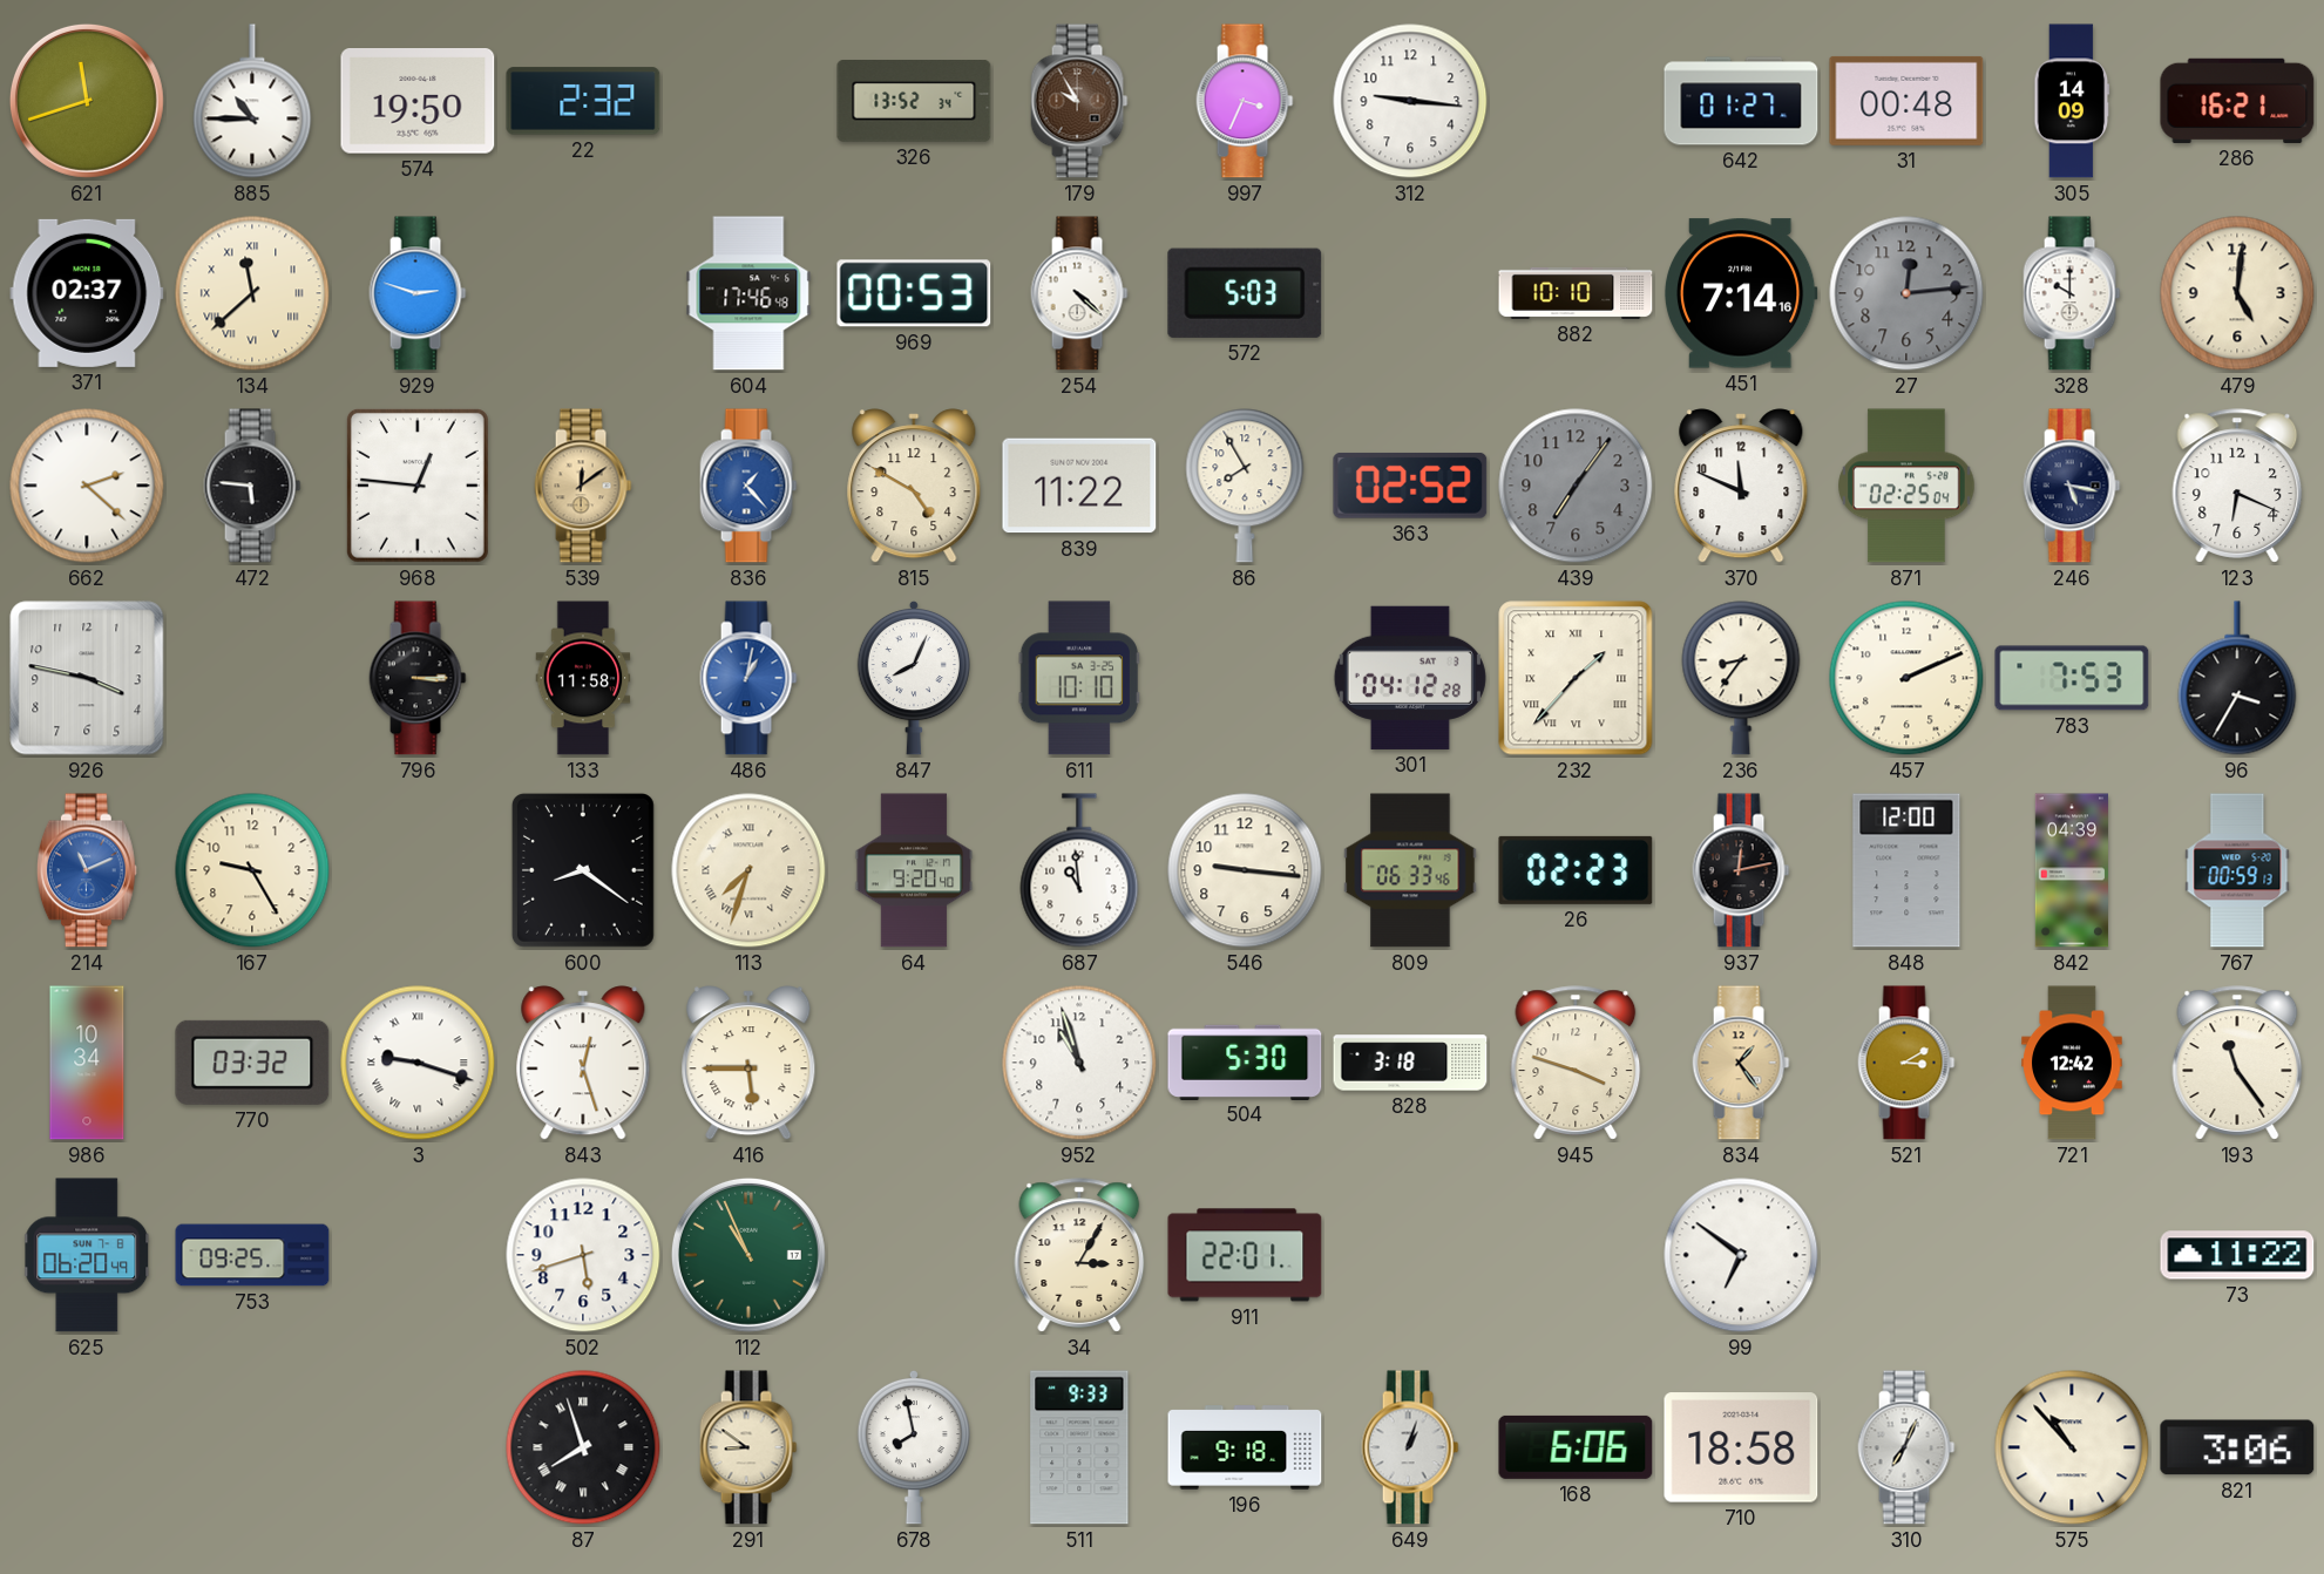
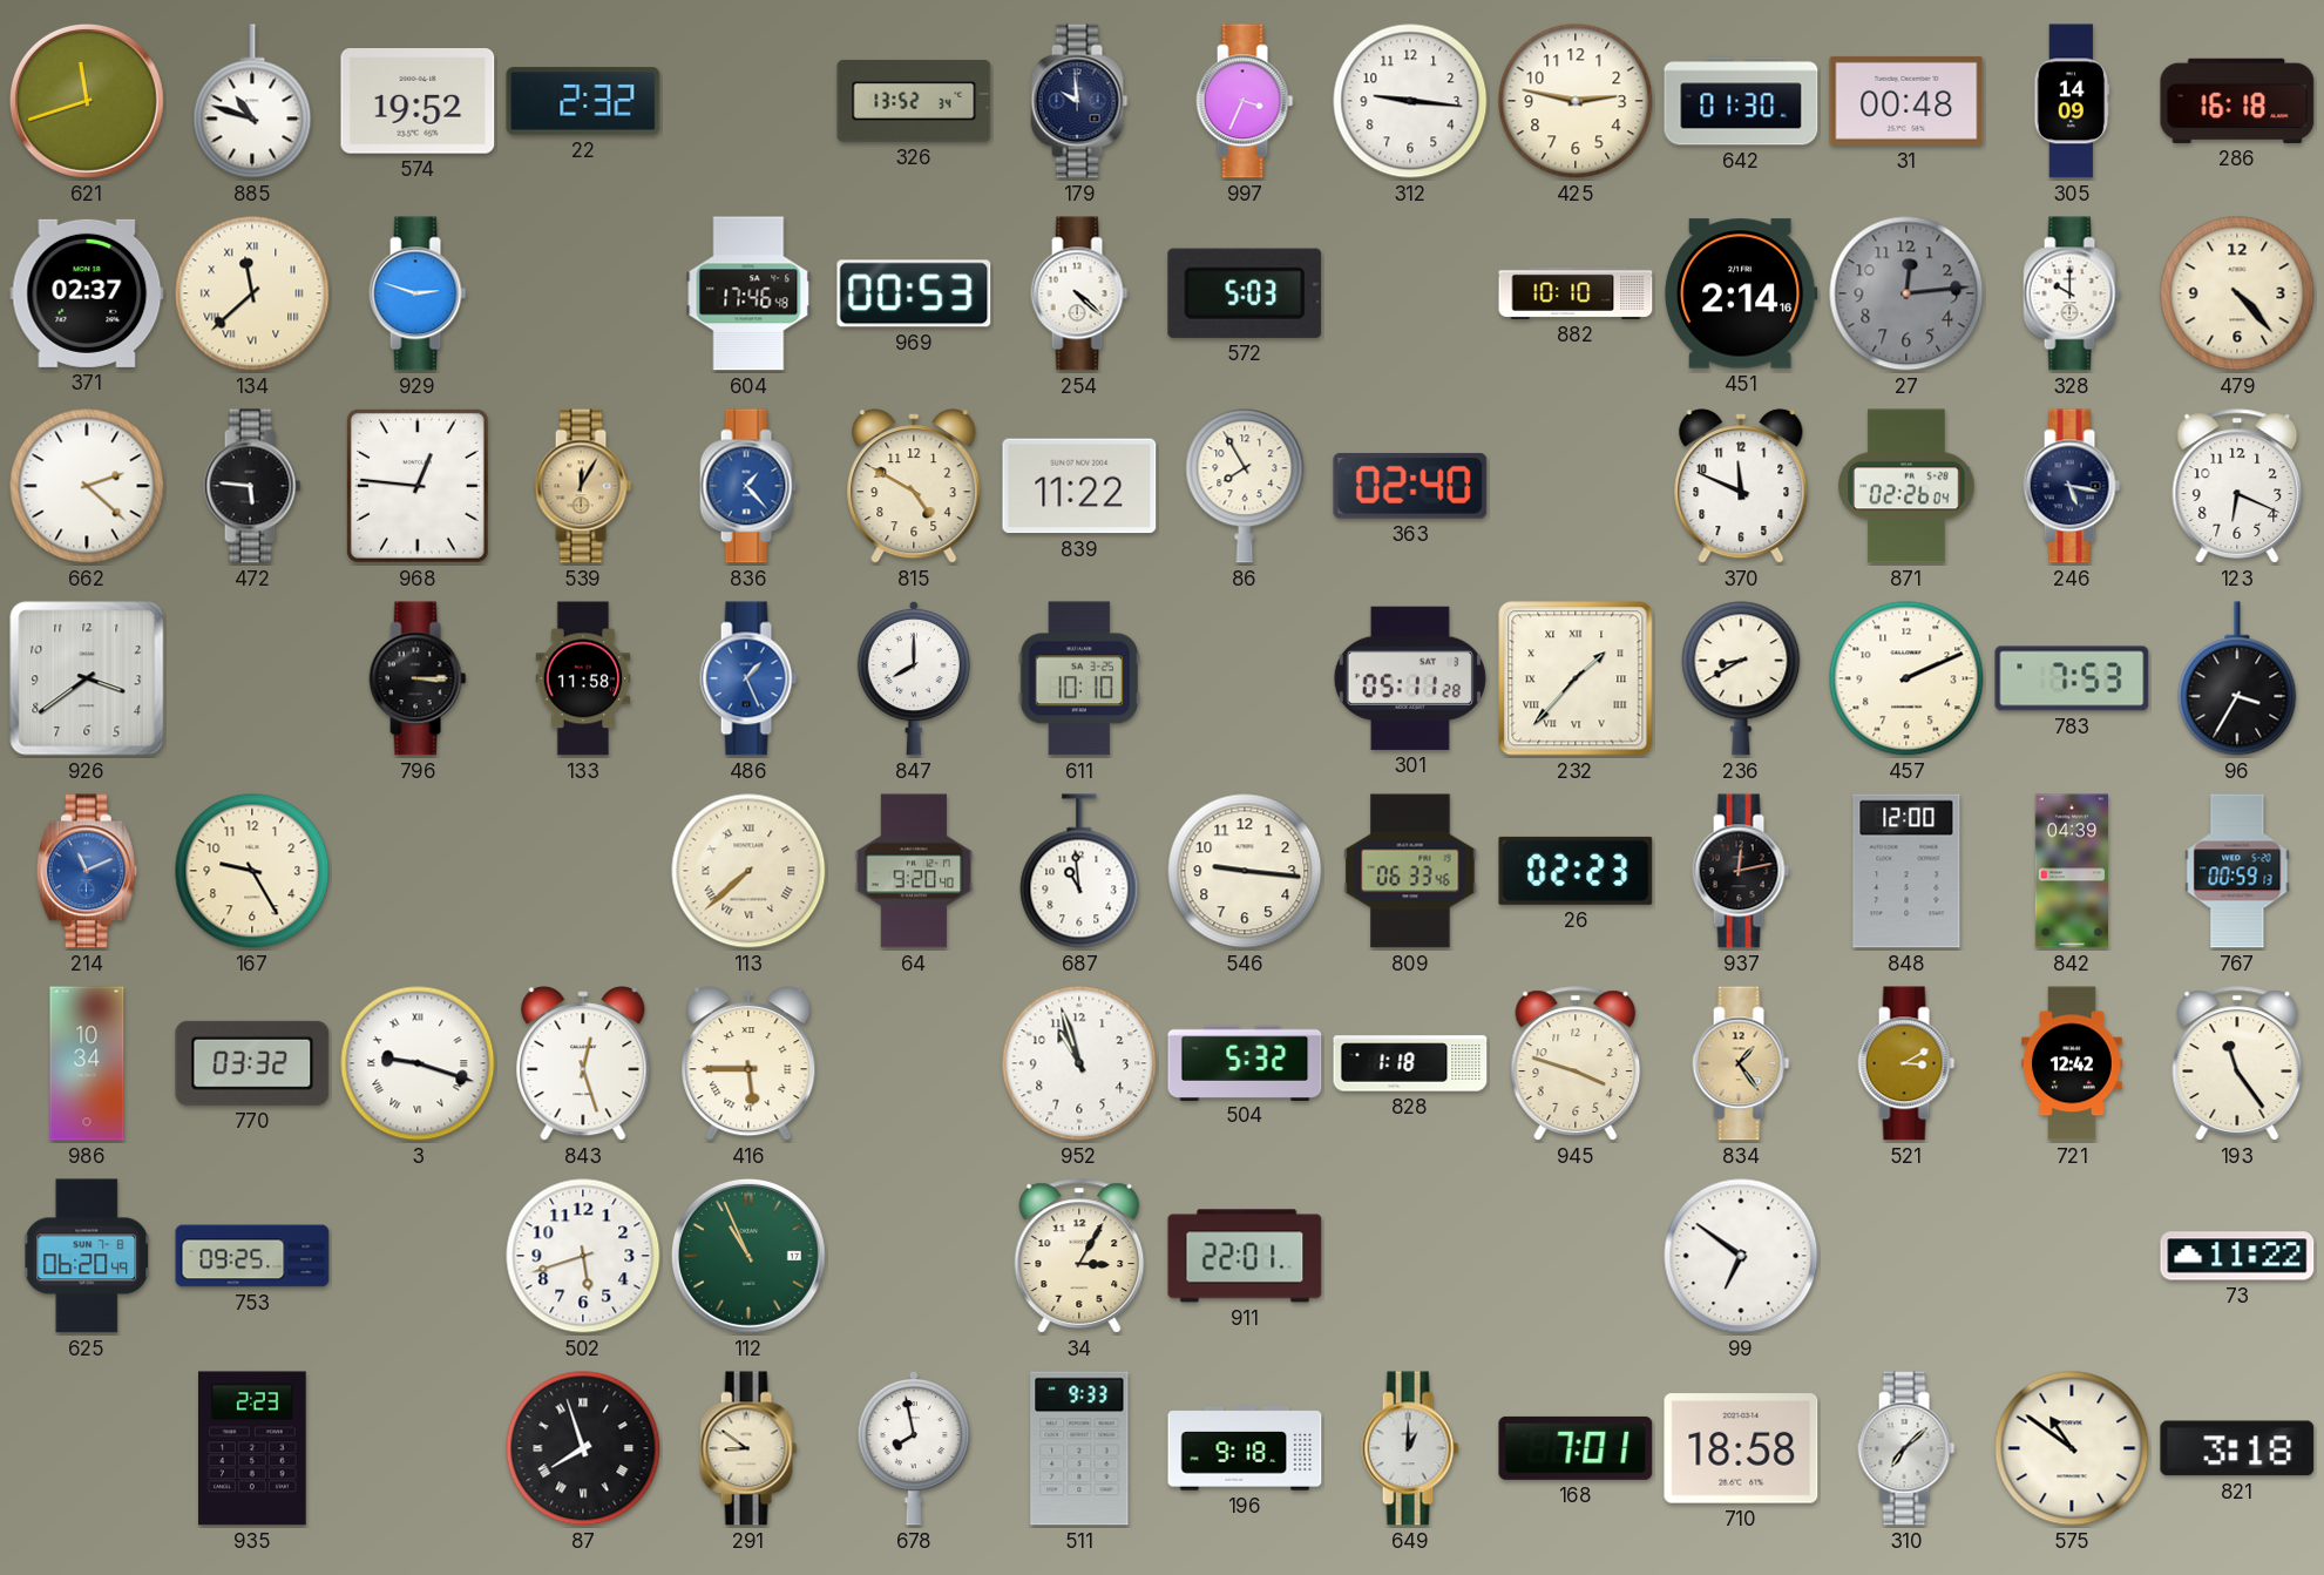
885: 10:45 -> 10:48
574: 19:50 -> 19:52
179: 9:55 -> 9:59
179 dial: brown -> navy
425: none -> 2:47
642: 01:27 -> 01:30
286: 16:21 -> 16:18
451: 7:14 -> 2:14
479: 5:01 -> 4:23
539: 12:09 -> 12:05
363: 02:52 -> 02:40
439: 7:06 -> none
871: 02:25 -> 02:26
926: 3:47 -> 3:39
486: 1:02 -> 1:26
847: 8:04 -> 8:00
301: 04:12 -> 05:11
236: 8:36 -> 8:40
600: 8:21 -> none
113: 7:33 -> 7:38
504: 5:30 -> 5:32
828: 3:18 -> 1:18
935: none -> 2:23
649: 1:03 -> 1:00
168: 6:06 -> 7:01
310: 7:04 -> 7:08
575: 10:53 -> 10:51
821: 3:06 -> 3:18
